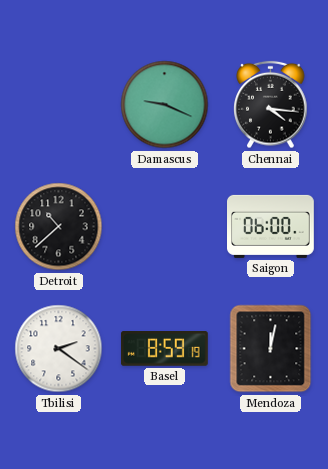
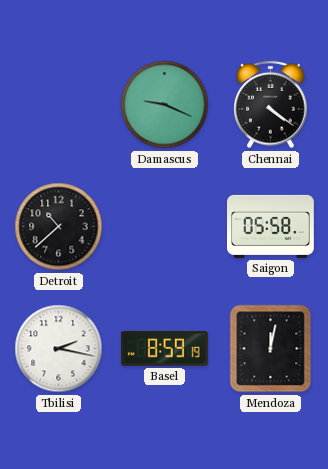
Chennai: 4:16 -> 4:21
Saigon: 06:00 -> 05:58
Tbilisi: 2:21 -> 2:17
